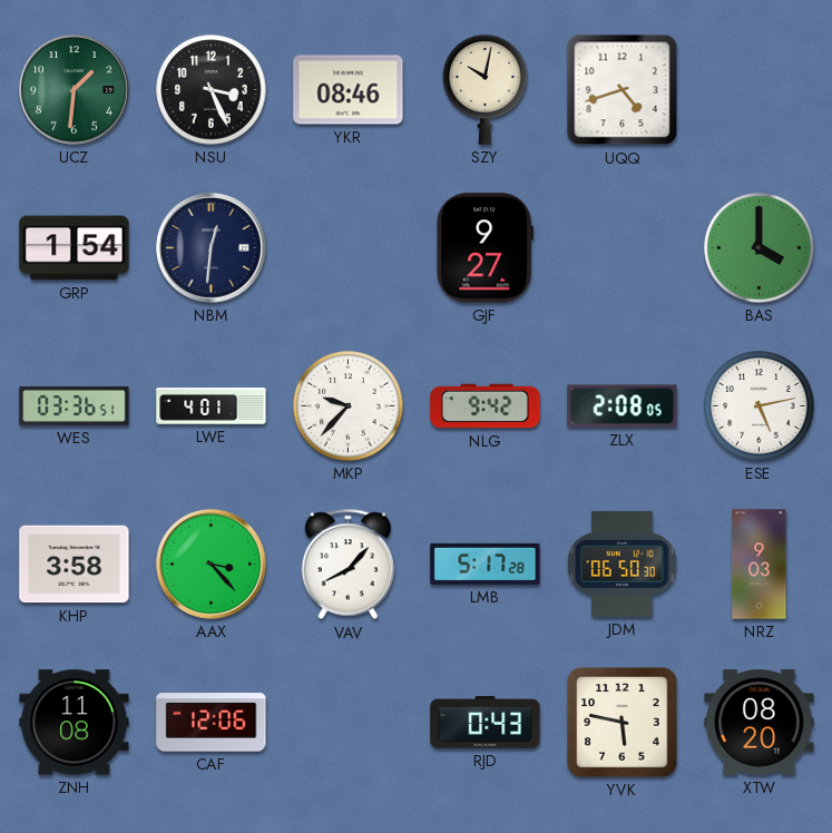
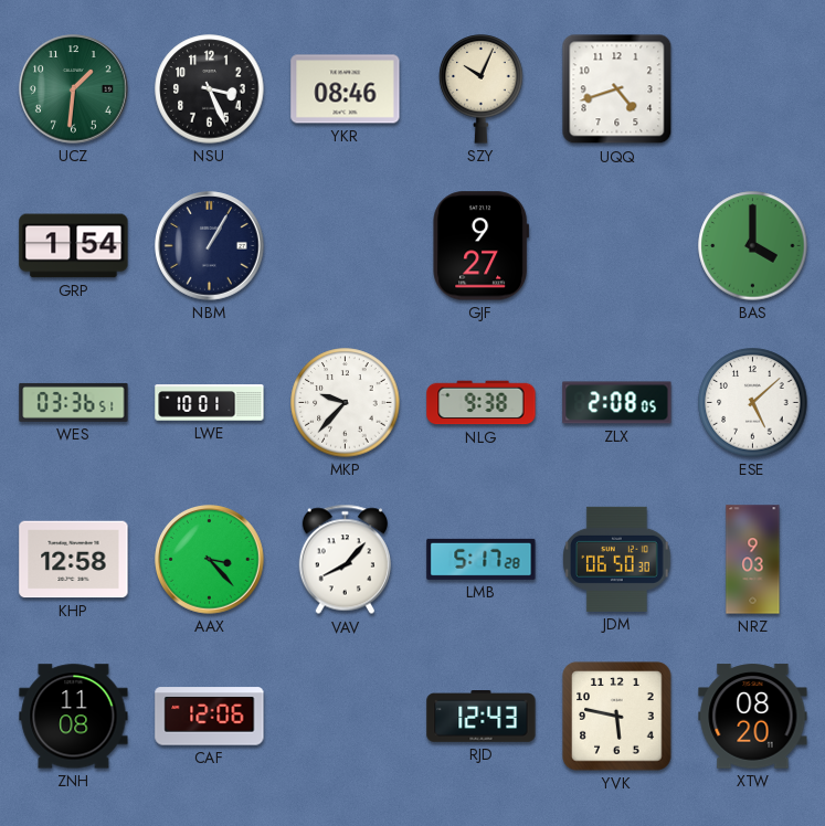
SZY: 10:02 -> 10:04
NBM: 12:31 -> 1:05
LWE: 4:01 -> 10:01
NLG: 9:42 -> 9:38
ESE: 5:13 -> 5:08
KHP: 3:58 -> 12:58
RJD: 0:43 -> 12:43
